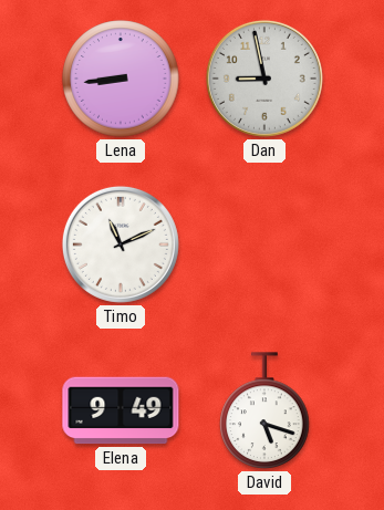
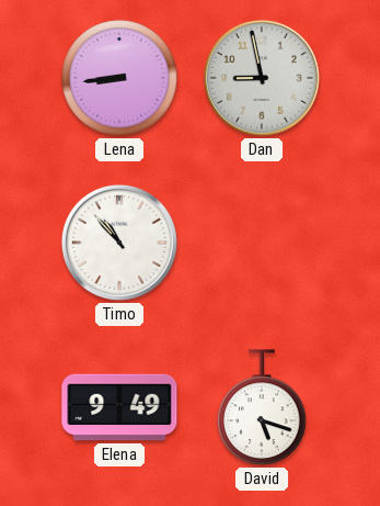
Timo: 11:11 -> 10:53
